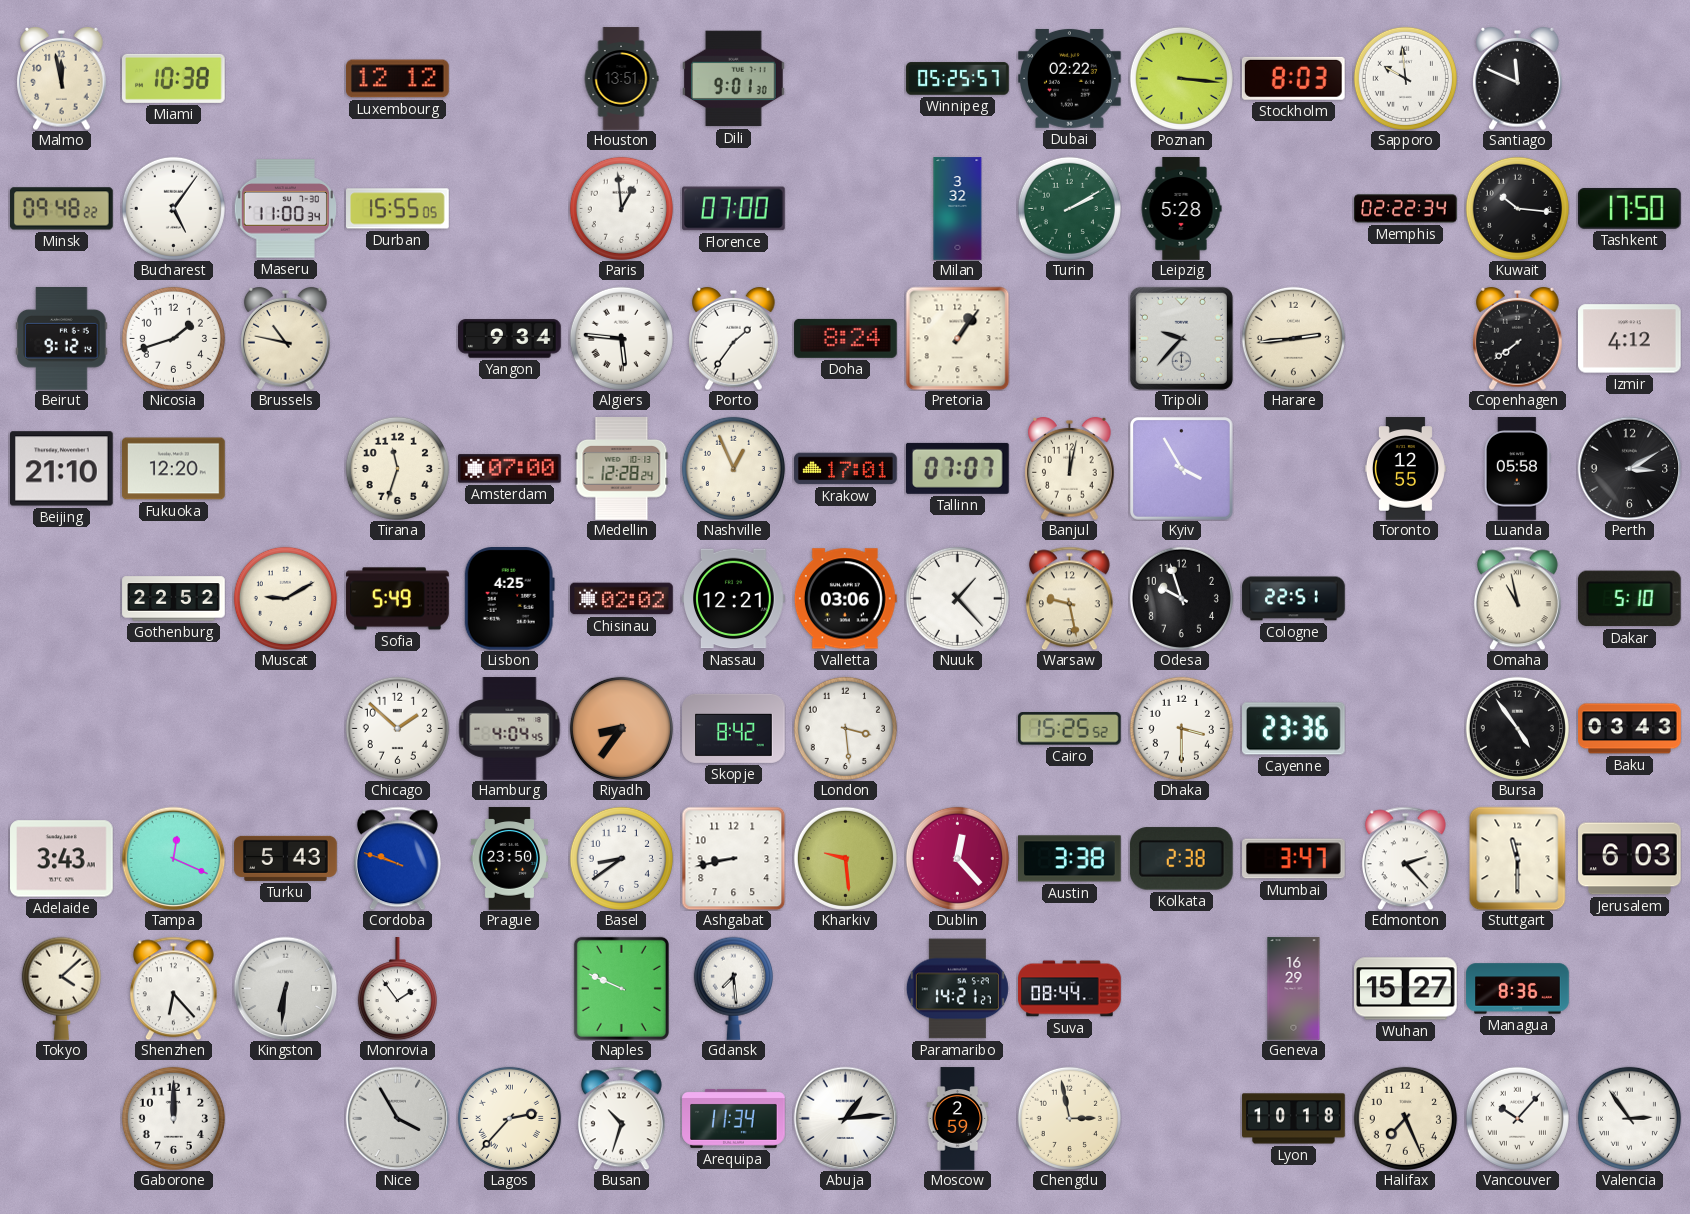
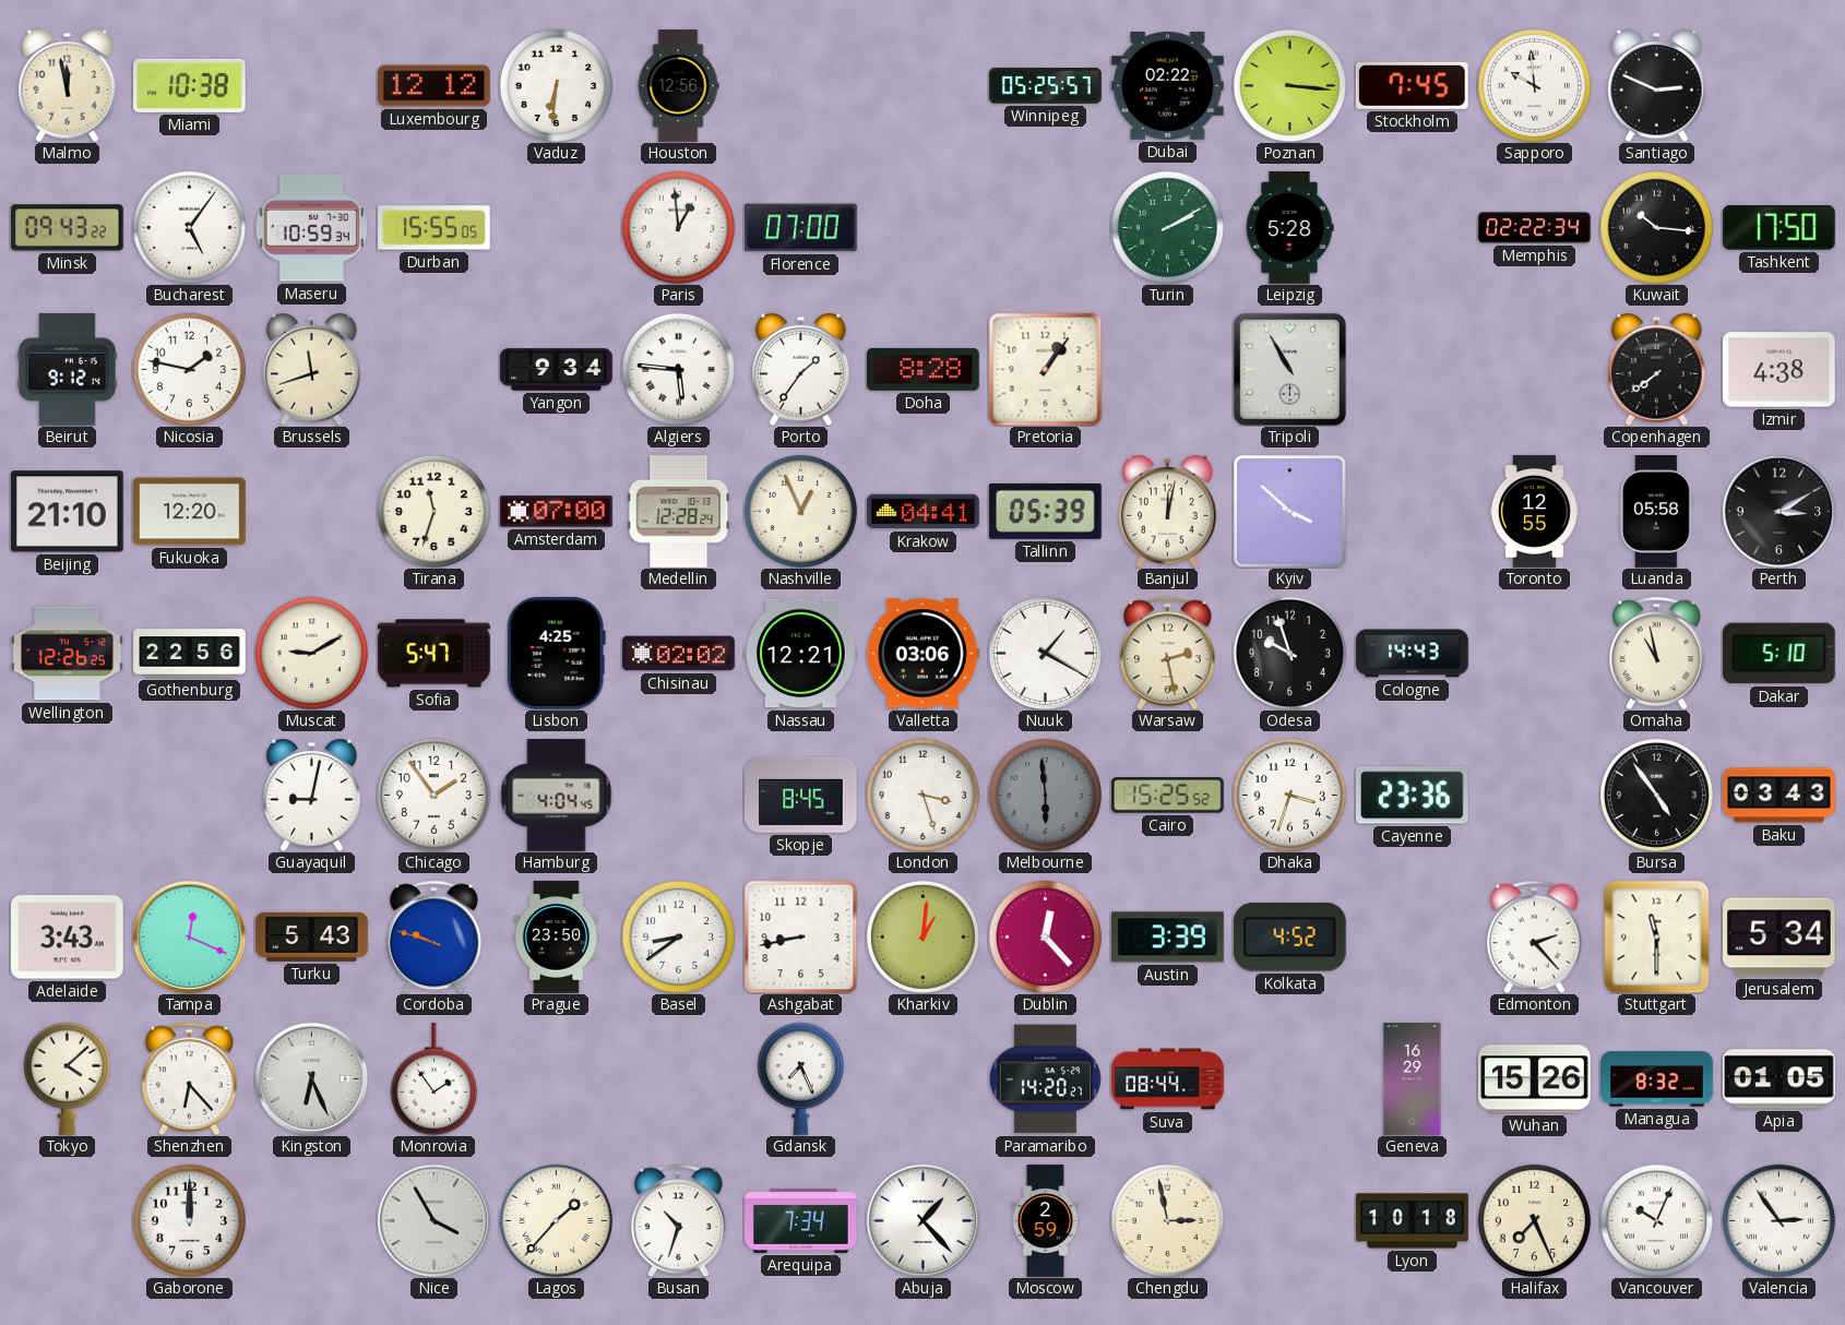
Vaduz: none -> 6:31
Houston: 13:51 -> 12:56
Dili: 9:01 -> none
Stockholm: 8:03 -> 7:45
Santiago: 11:49 -> 2:49
Minsk: 09:48 -> 09:43
Maseru: 11:00 -> 10:59
Milan: 3:32 -> none
Nicosia: 1:42 -> 1:47
Brussels: 10:47 -> 11:42
Doha: 8:24 -> 8:28
Tripoli: 9:37 -> 10:55
Harare: 2:44 -> none
Izmir: 4:12 -> 4:38
Krakow: 17:01 -> 04:41
Tallinn: 07:07 -> 05:39
Kyiv: 3:55 -> 3:52
Wellington: none -> 12:26
Gothenburg: 22:52 -> 22:56
Sofia: 5:49 -> 5:47
Nuuk: 1:23 -> 1:20
Warsaw: 9:28 -> 2:28
Cologne: 22:51 -> 14:43
Guayaquil: none -> 9:02
Chicago: 1:52 -> 1:54
Riyadh: 8:36 -> none
Skopje: 8:42 -> 8:45
London: 3:29 -> 3:27
Melbourne: none -> 5:59
Dhaka: 3:30 -> 3:33
Kharkiv: 9:29 -> 1:01
Austin: 3:38 -> 3:39
Kolkata: 2:38 -> 4:52
Mumbai: 3:47 -> none
Jerusalem: 6:03 -> 5:34
Kingston: 6:31 -> 6:26
Naples: 9:49 -> none
Gdansk: 7:29 -> 7:26
Paramaribo: 14:21 -> 14:20
Wuhan: 15:27 -> 15:26
Managua: 8:36 -> 8:32
Apia: none -> 01:05
Lagos: 2:37 -> 1:37
Arequipa: 11:34 -> 7:34
Abuja: 1:14 -> 1:23
Vancouver: 10:07 -> 10:04
